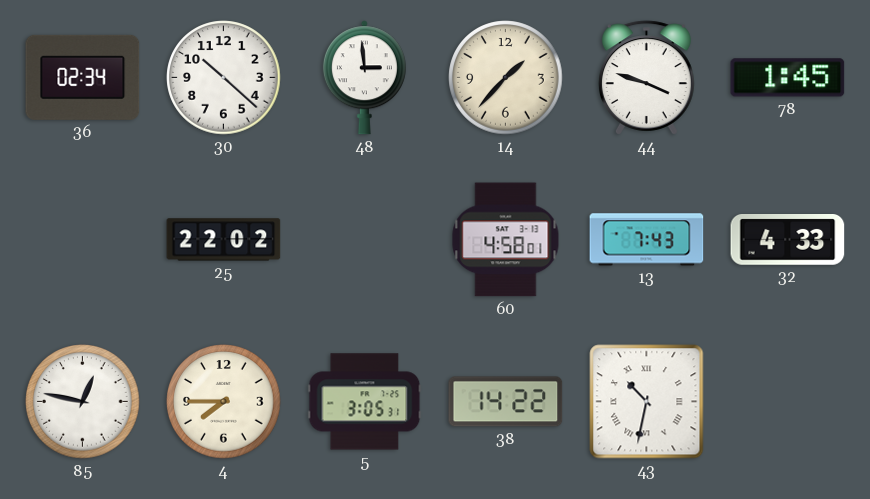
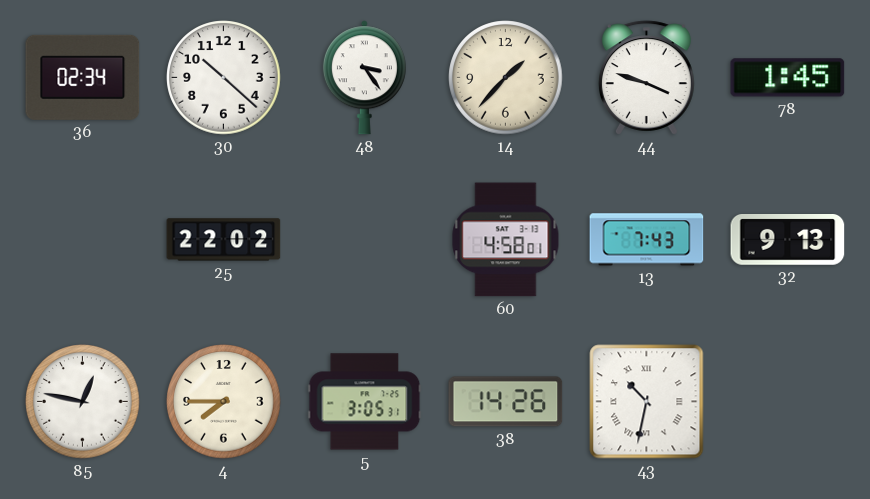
48: 2:59 -> 3:24
32: 4:33 -> 9:13
38: 14:22 -> 14:26
